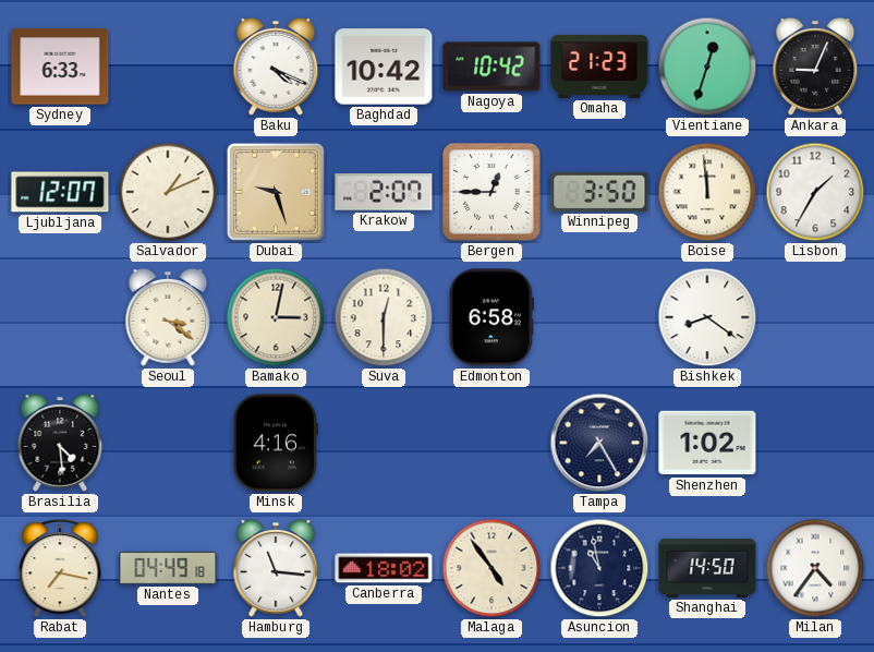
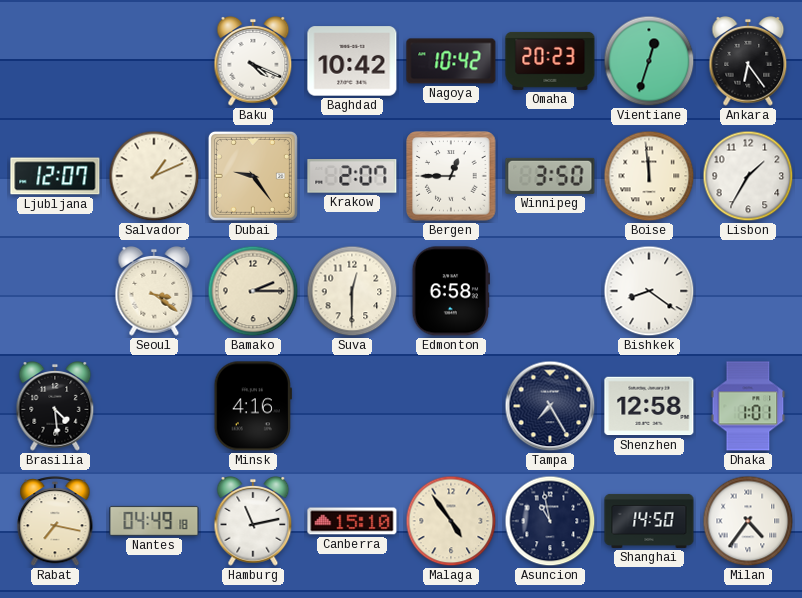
Sydney: 6:33 -> none
Omaha: 21:23 -> 20:23
Ankara: 9:04 -> 6:24
Dubai: 9:27 -> 9:24
Bamako: 3:02 -> 2:15
Shenzhen: 1:02 -> 12:58
Dhaka: none -> 1:01
Hamburg: 11:16 -> 11:13
Canberra: 18:02 -> 15:10
